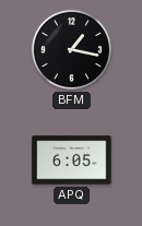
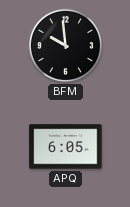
BFM: 1:17 -> 9:59
